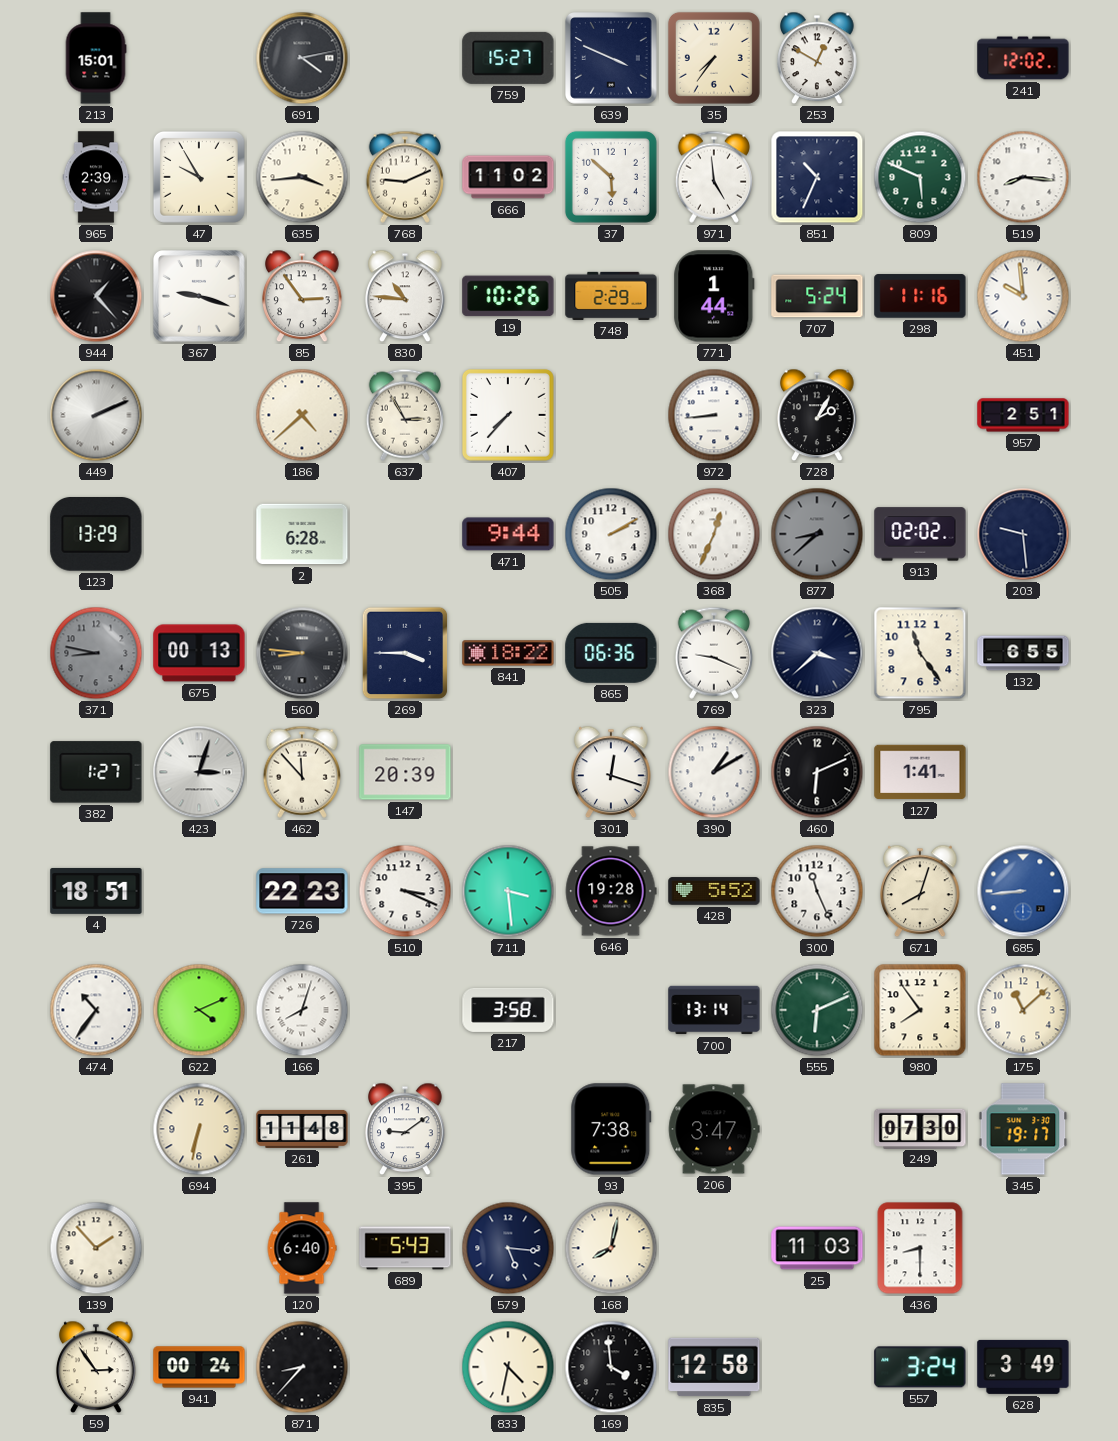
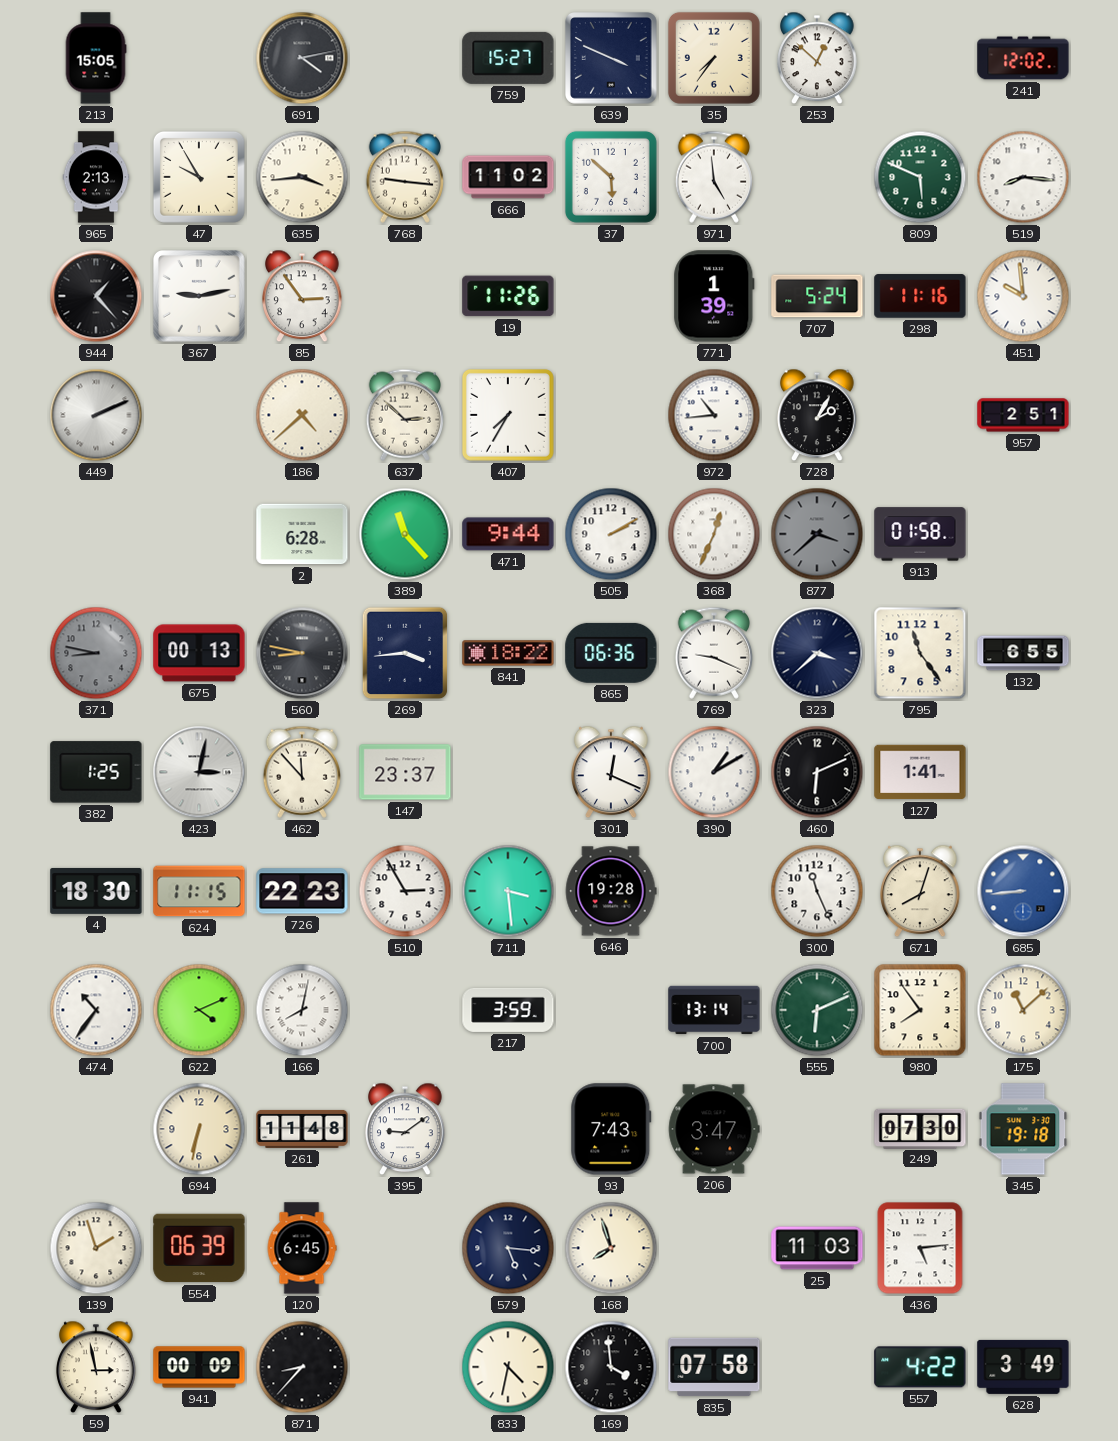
213: 15:01 -> 15:05
253: 12:50 -> 12:52
965: 2:39 -> 2:13
768: 9:11 -> 9:16
851: 10:34 -> none
367: 9:18 -> 9:13
830: 10:46 -> none
19: 10:26 -> 11:26
748: 2:29 -> none
771: 1:44 -> 1:39
637: 2:55 -> 2:52
407: 7:37 -> 7:35
972: 8:44 -> 10:44
123: 13:29 -> none
389: none -> 11:23
877: 8:38 -> 3:38
913: 02:02 -> 01:58
203: 9:29 -> none
560: 8:46 -> 8:47
269: 3:45 -> 3:44
382: 1:27 -> 1:25
423: 3:03 -> 3:02
147: 20:39 -> 23:37
301: 12:18 -> 12:19
4: 18:51 -> 18:30
624: none -> 11:15
510: 3:19 -> 2:55
428: 5:52 -> none
166: 8:03 -> 8:02
217: 3:58 -> 3:59
93: 7:38 -> 7:43
345: 19:17 -> 19:18
139: 1:53 -> 1:57
554: none -> 06:39
120: 6:40 -> 6:45
689: 5:43 -> none
168: 8:02 -> 7:57
436: 8:30 -> 5:14
59: 2:54 -> 2:58
941: 00:24 -> 00:09
835: 12:58 -> 07:58
557: 3:24 -> 4:22
